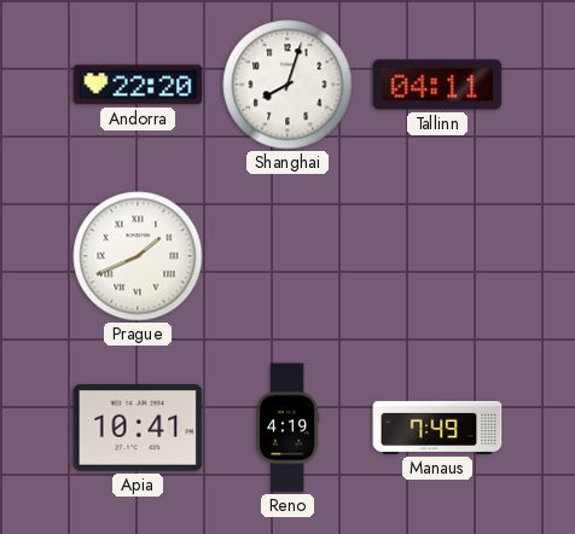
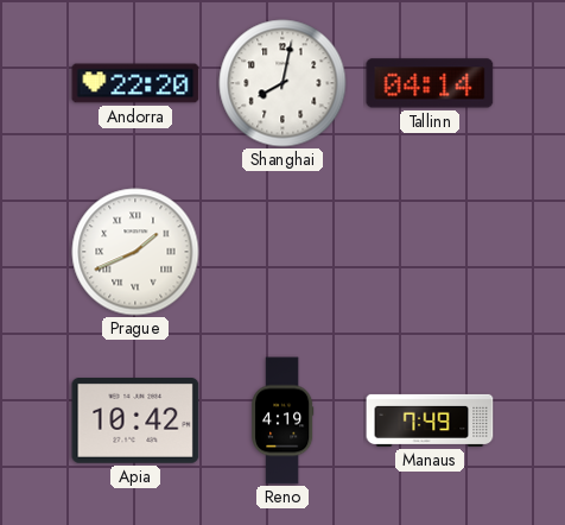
Shanghai: 8:03 -> 8:02
Tallinn: 04:11 -> 04:14
Apia: 10:41 -> 10:42
